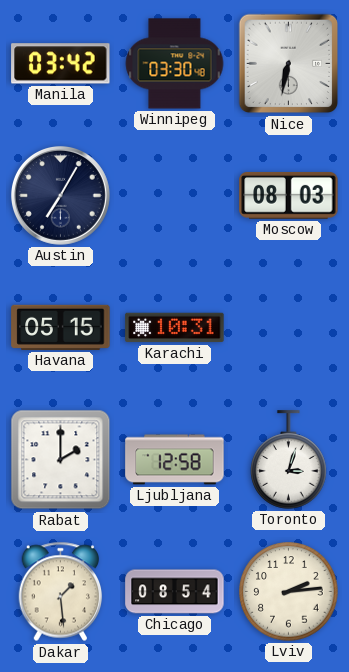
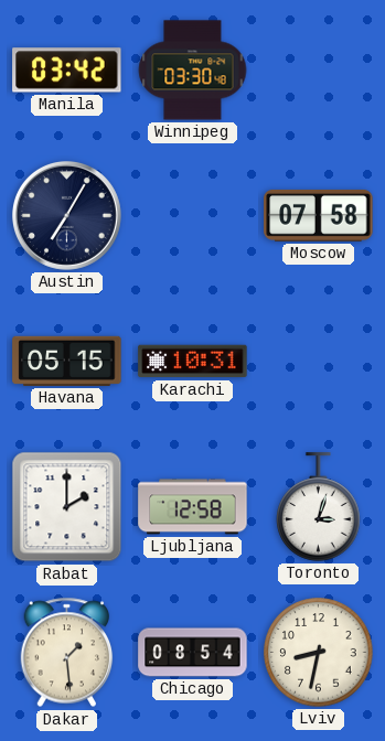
Nice: 6:32 -> none
Moscow: 08:03 -> 07:58
Lviv: 2:14 -> 8:32
